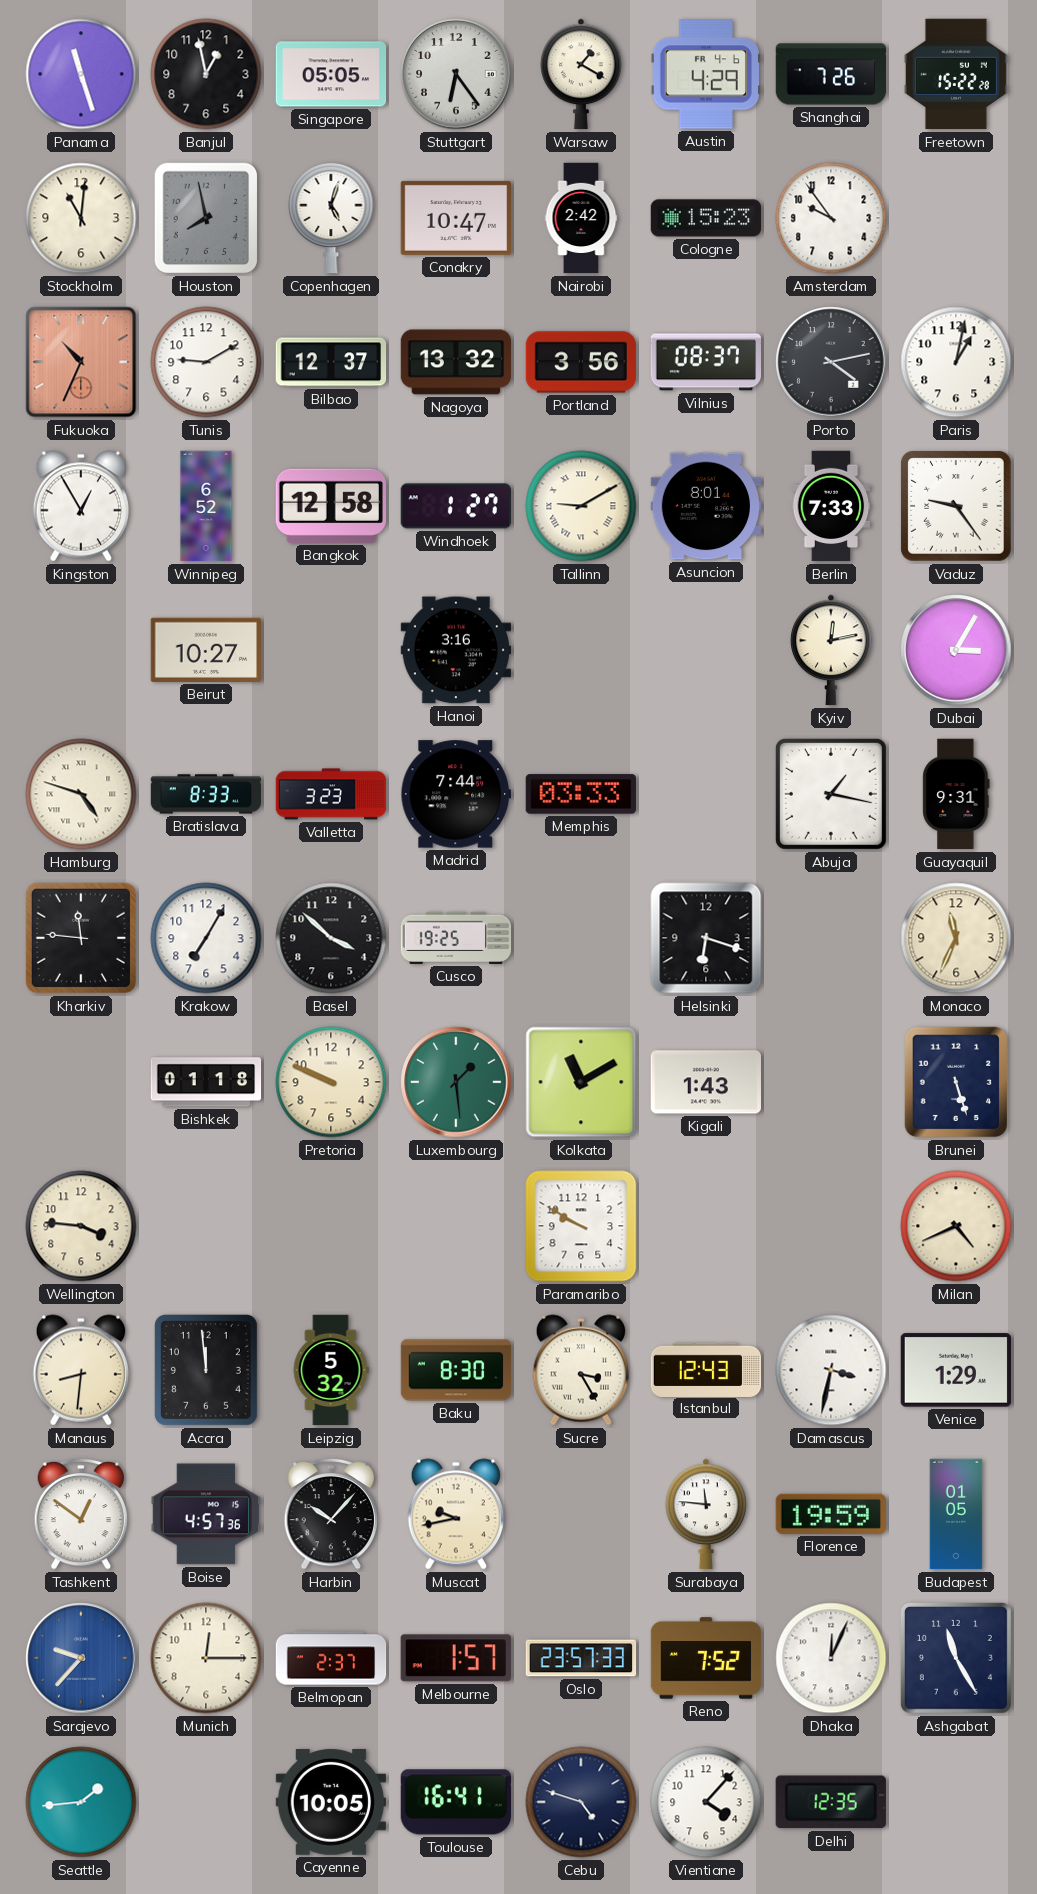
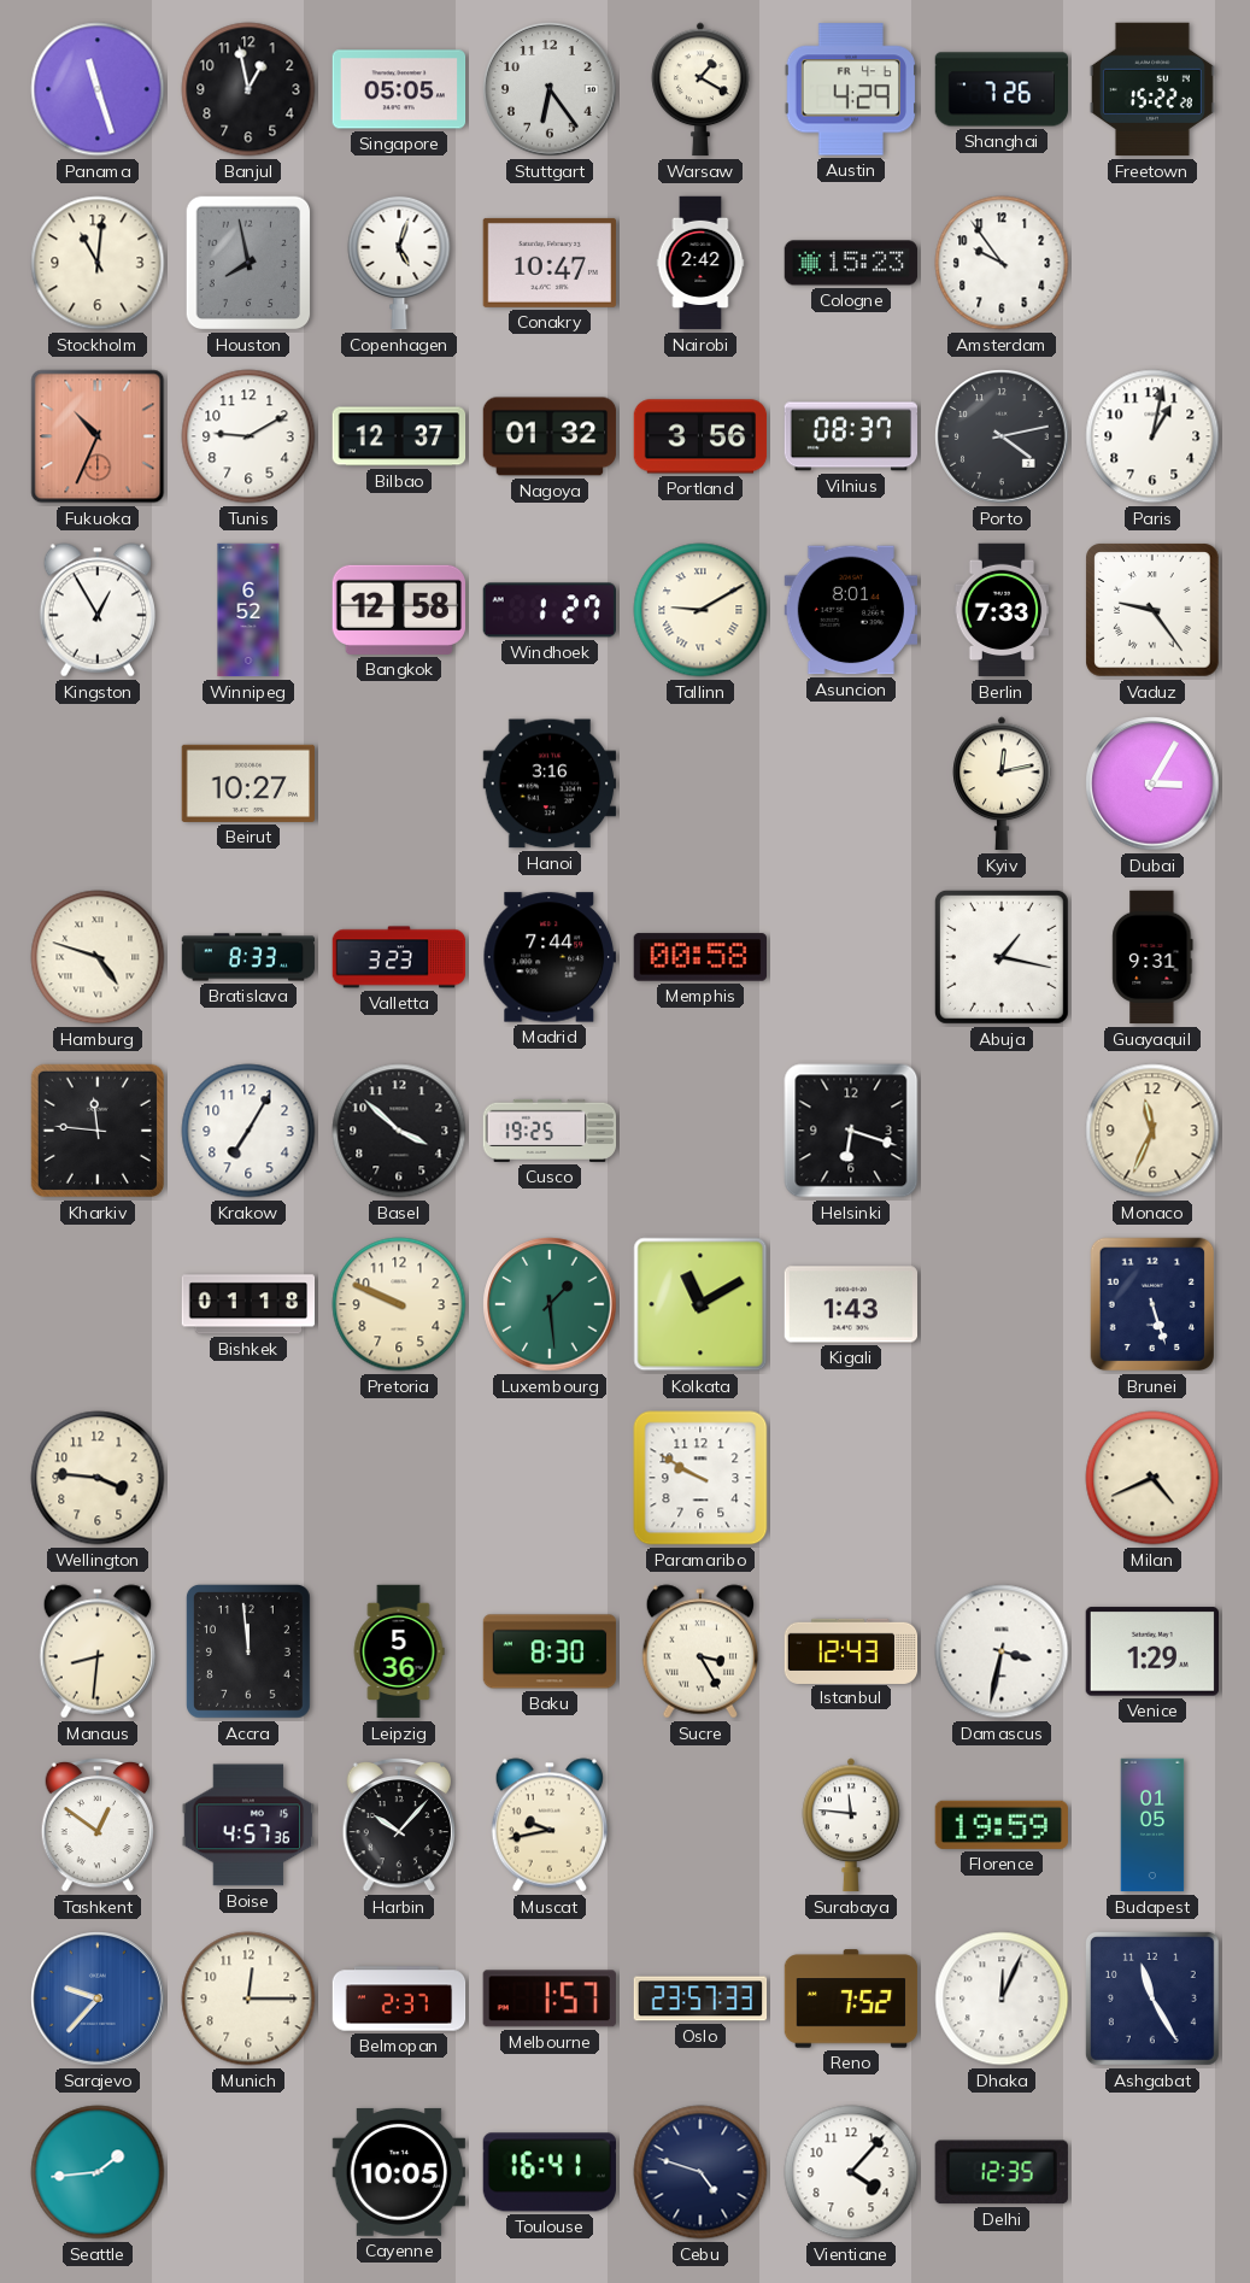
Nagoya: 13:32 -> 01:32
Memphis: 03:33 -> 00:58
Leipzig: 5:32 -> 5:36
